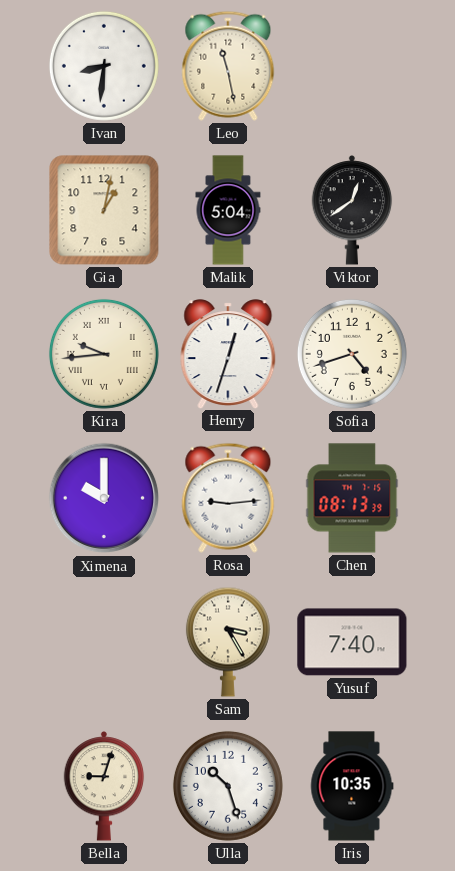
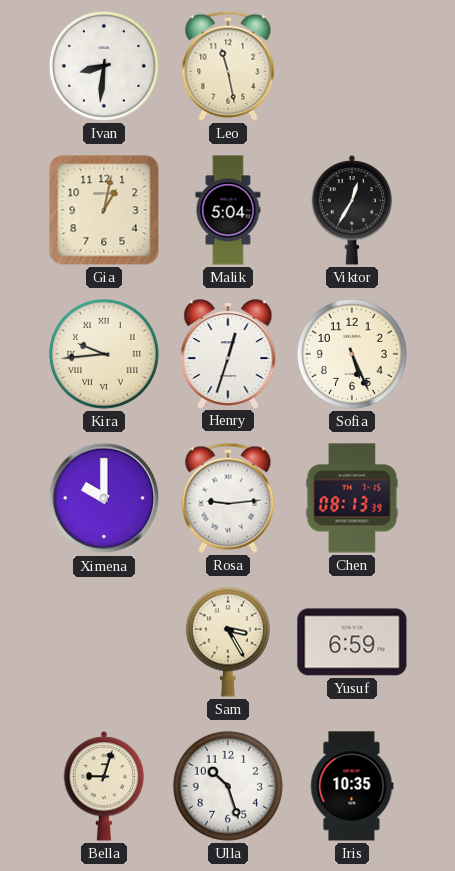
Viktor: 12:39 -> 12:35
Sofia: 4:42 -> 5:26
Yusuf: 7:40 -> 6:59
